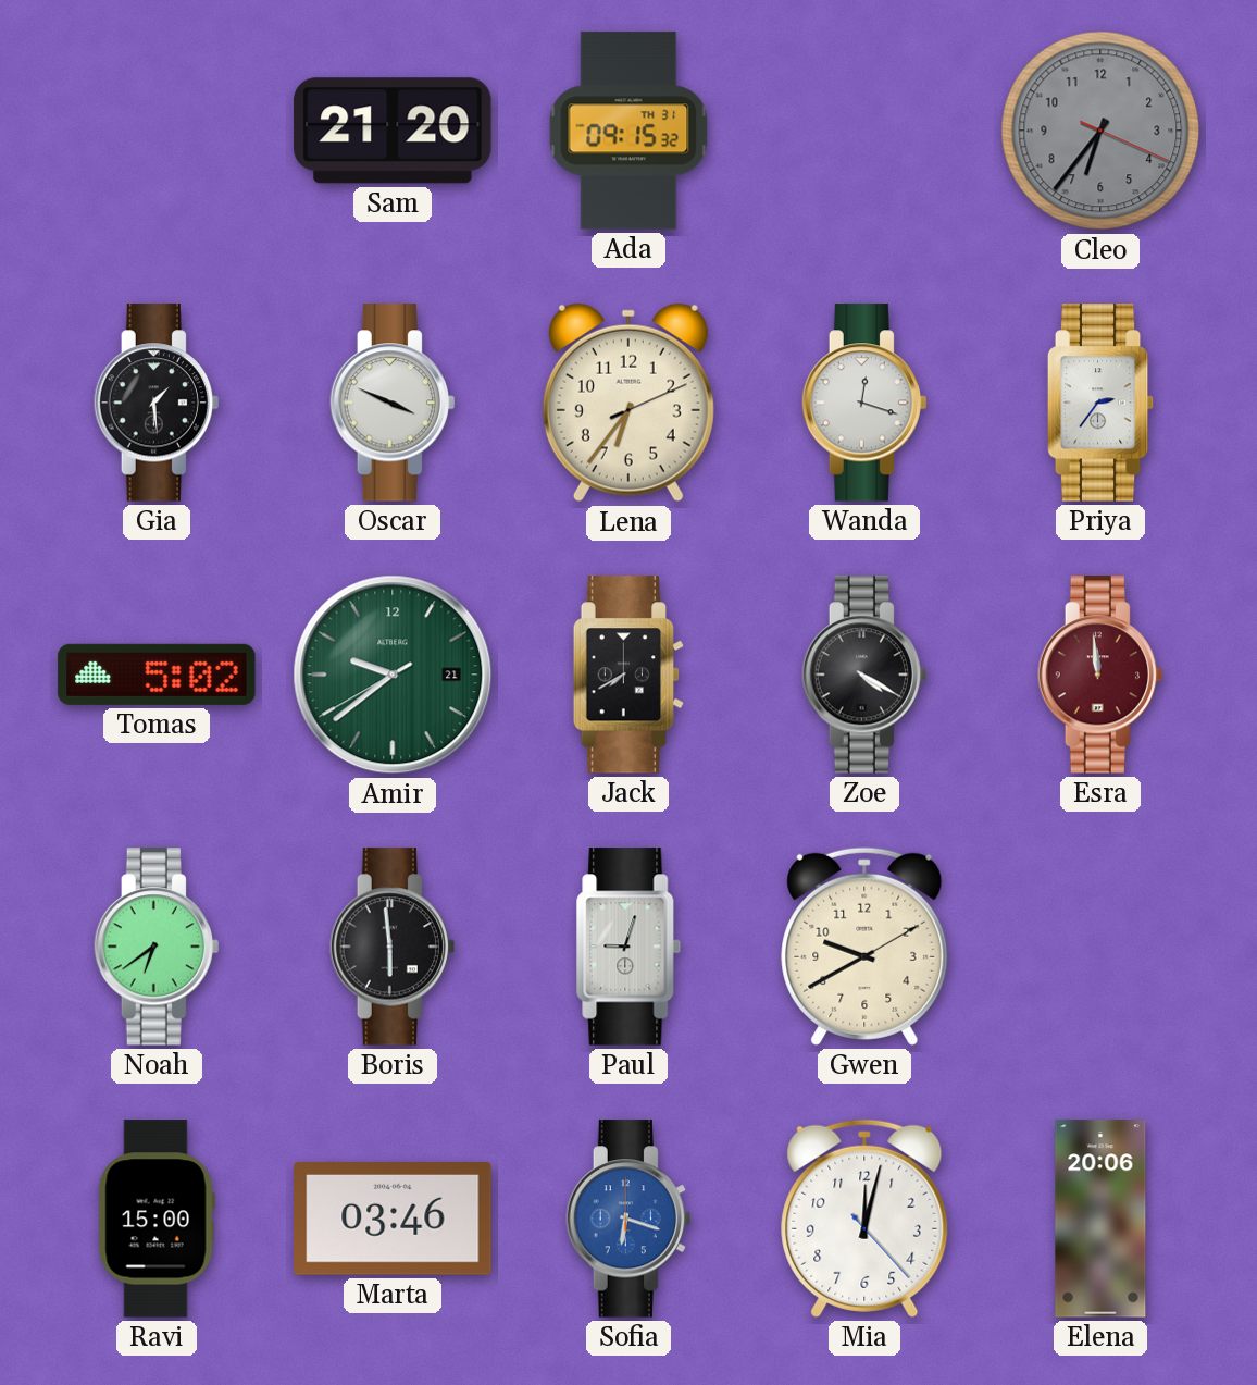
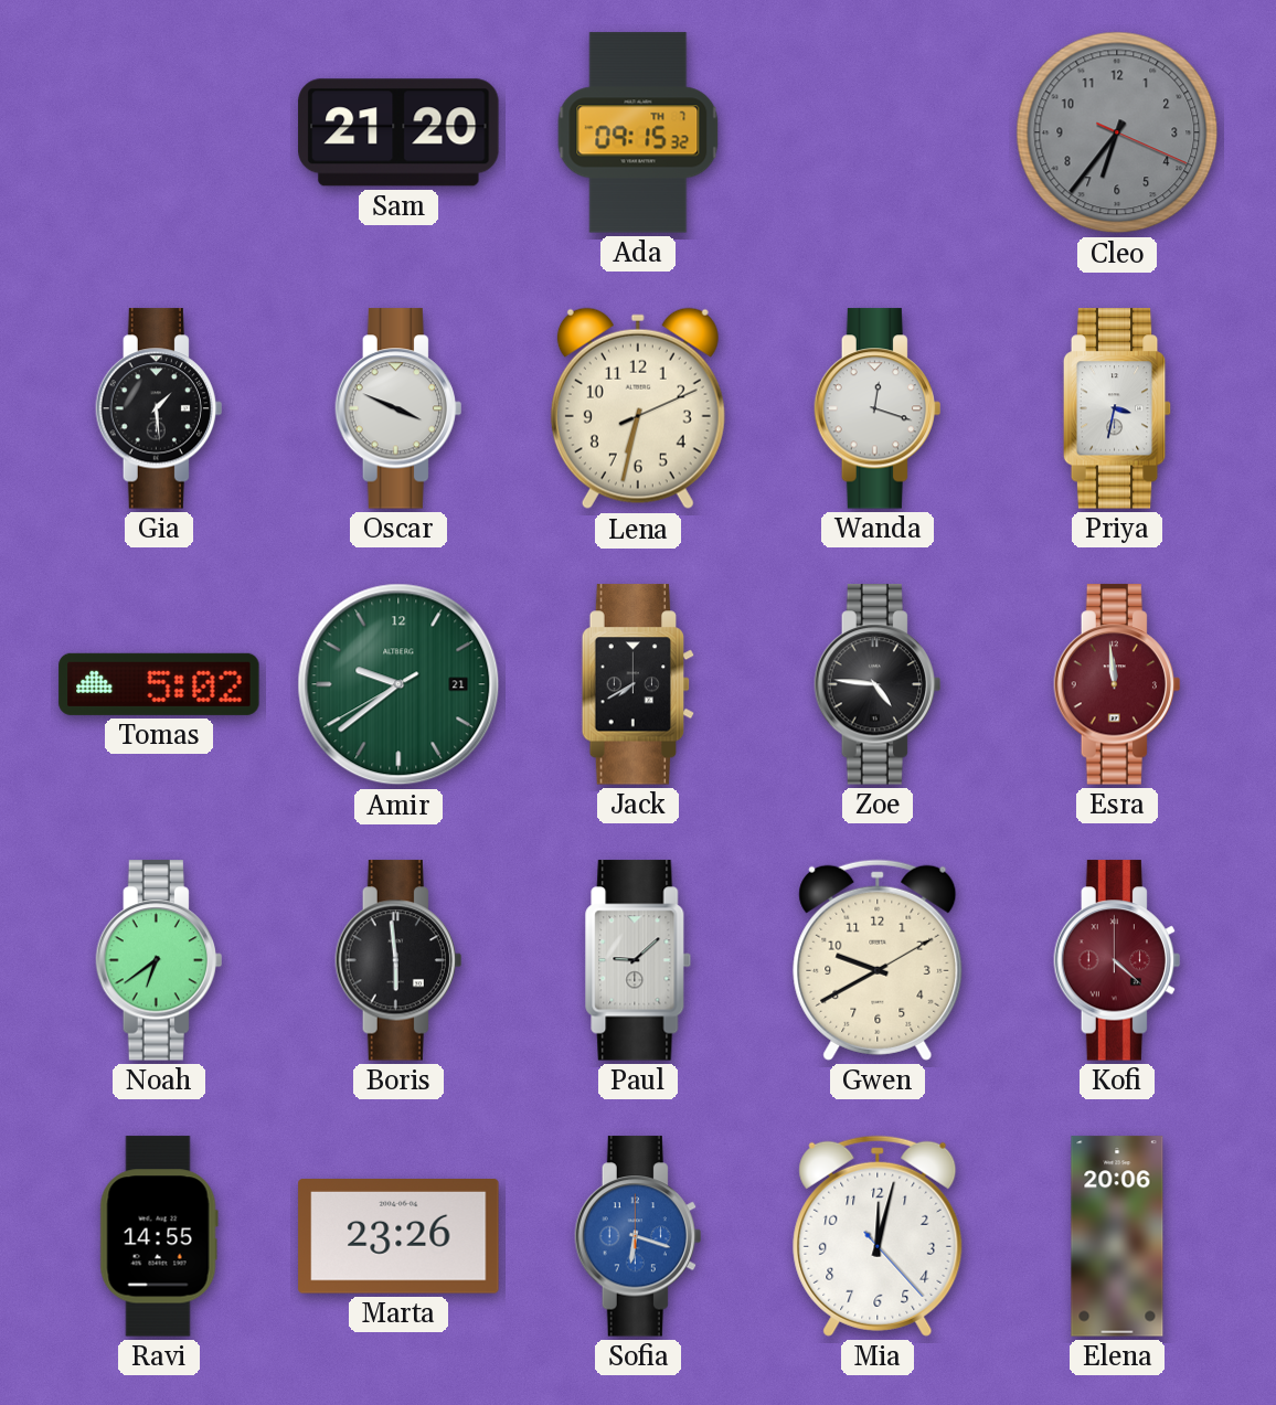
Ada date: TH 31 -> TH 7
Lena: 6:36 -> 6:32
Priya: 2:36 -> 3:32
Zoe: 4:20 -> 4:46
Paul: 9:03 -> 9:08
Kofi: none -> 4:22
Ravi: 15:00 -> 14:55
Marta: 03:46 -> 23:26
